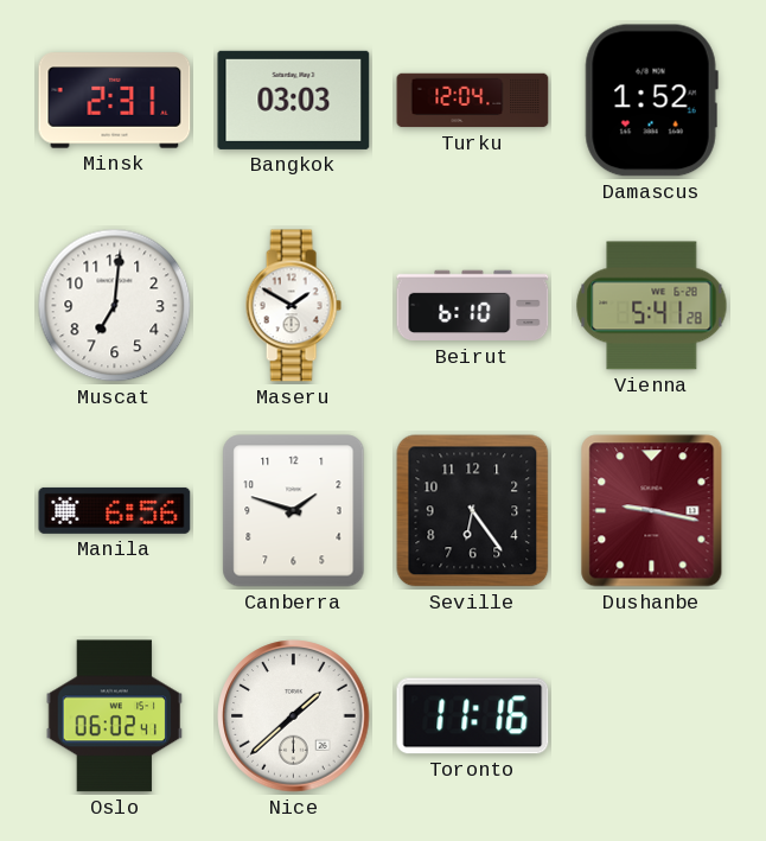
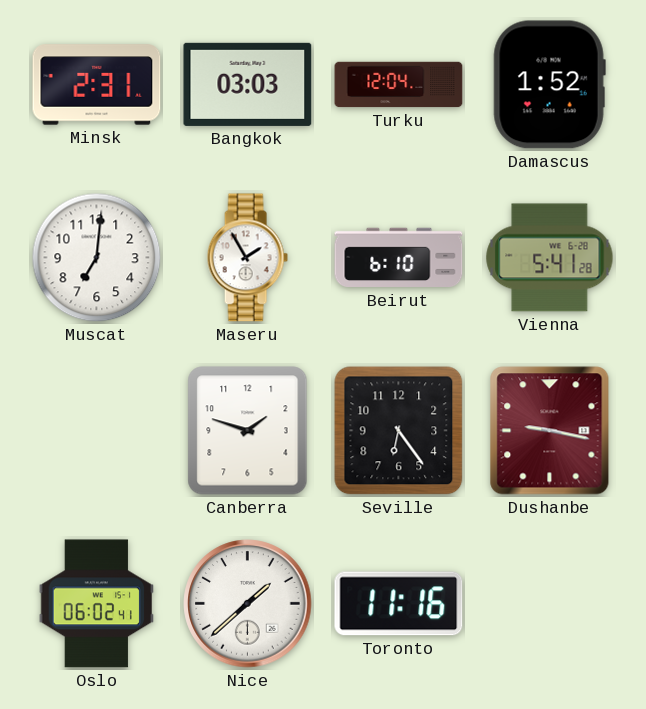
Maseru: 1:50 -> 1:55
Manila: 6:56 -> none
